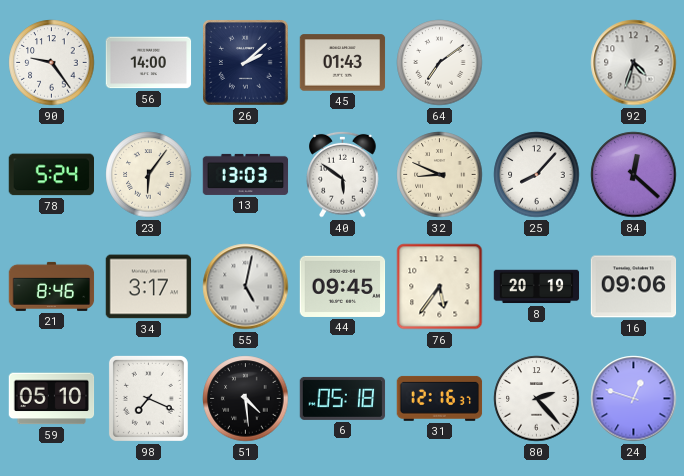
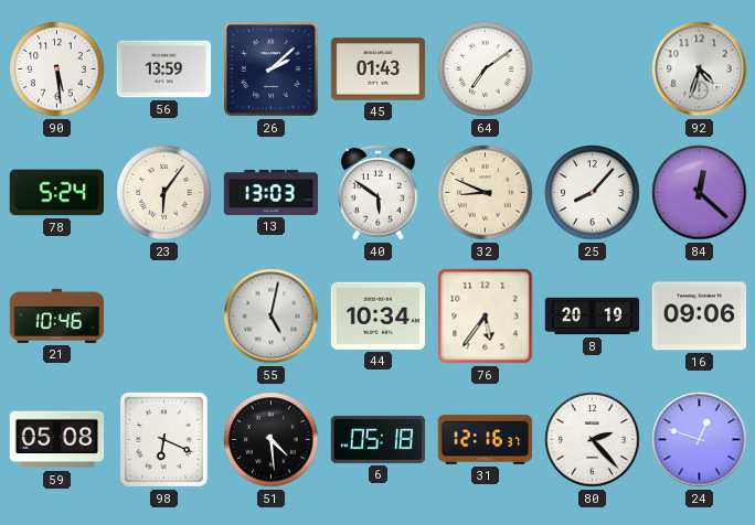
90: 9:24 -> 5:29
56: 14:00 -> 13:59
21: 8:46 -> 10:46
34: 3:17 -> none
44: 09:45 -> 10:34
59: 05:10 -> 05:08
98: 7:19 -> 6:19
